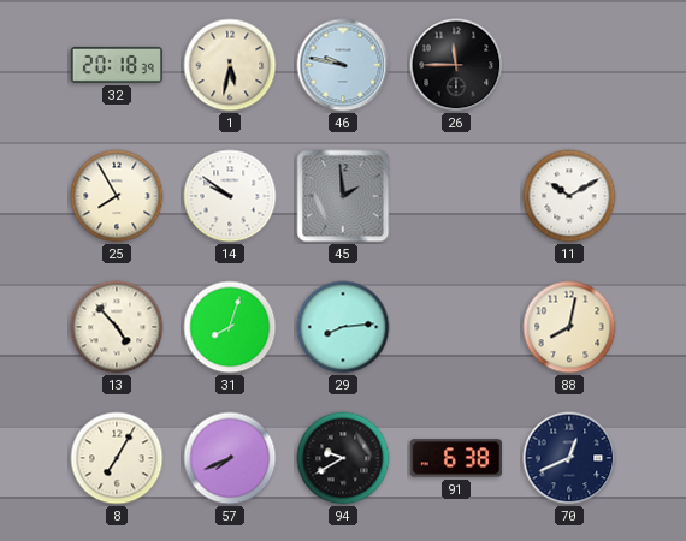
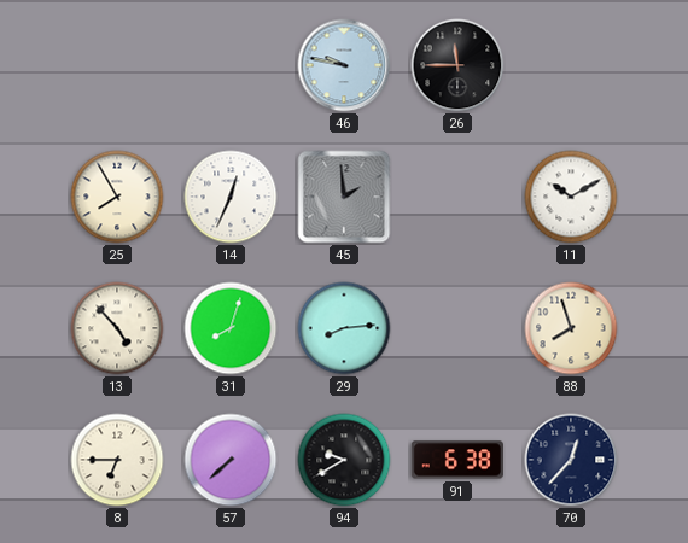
32: 20:18 -> none
1: 5:32 -> none
14: 9:51 -> 12:34
88: 8:02 -> 7:57
8: 7:05 -> 6:45
57: 7:41 -> 7:38
70: 12:41 -> 12:37
